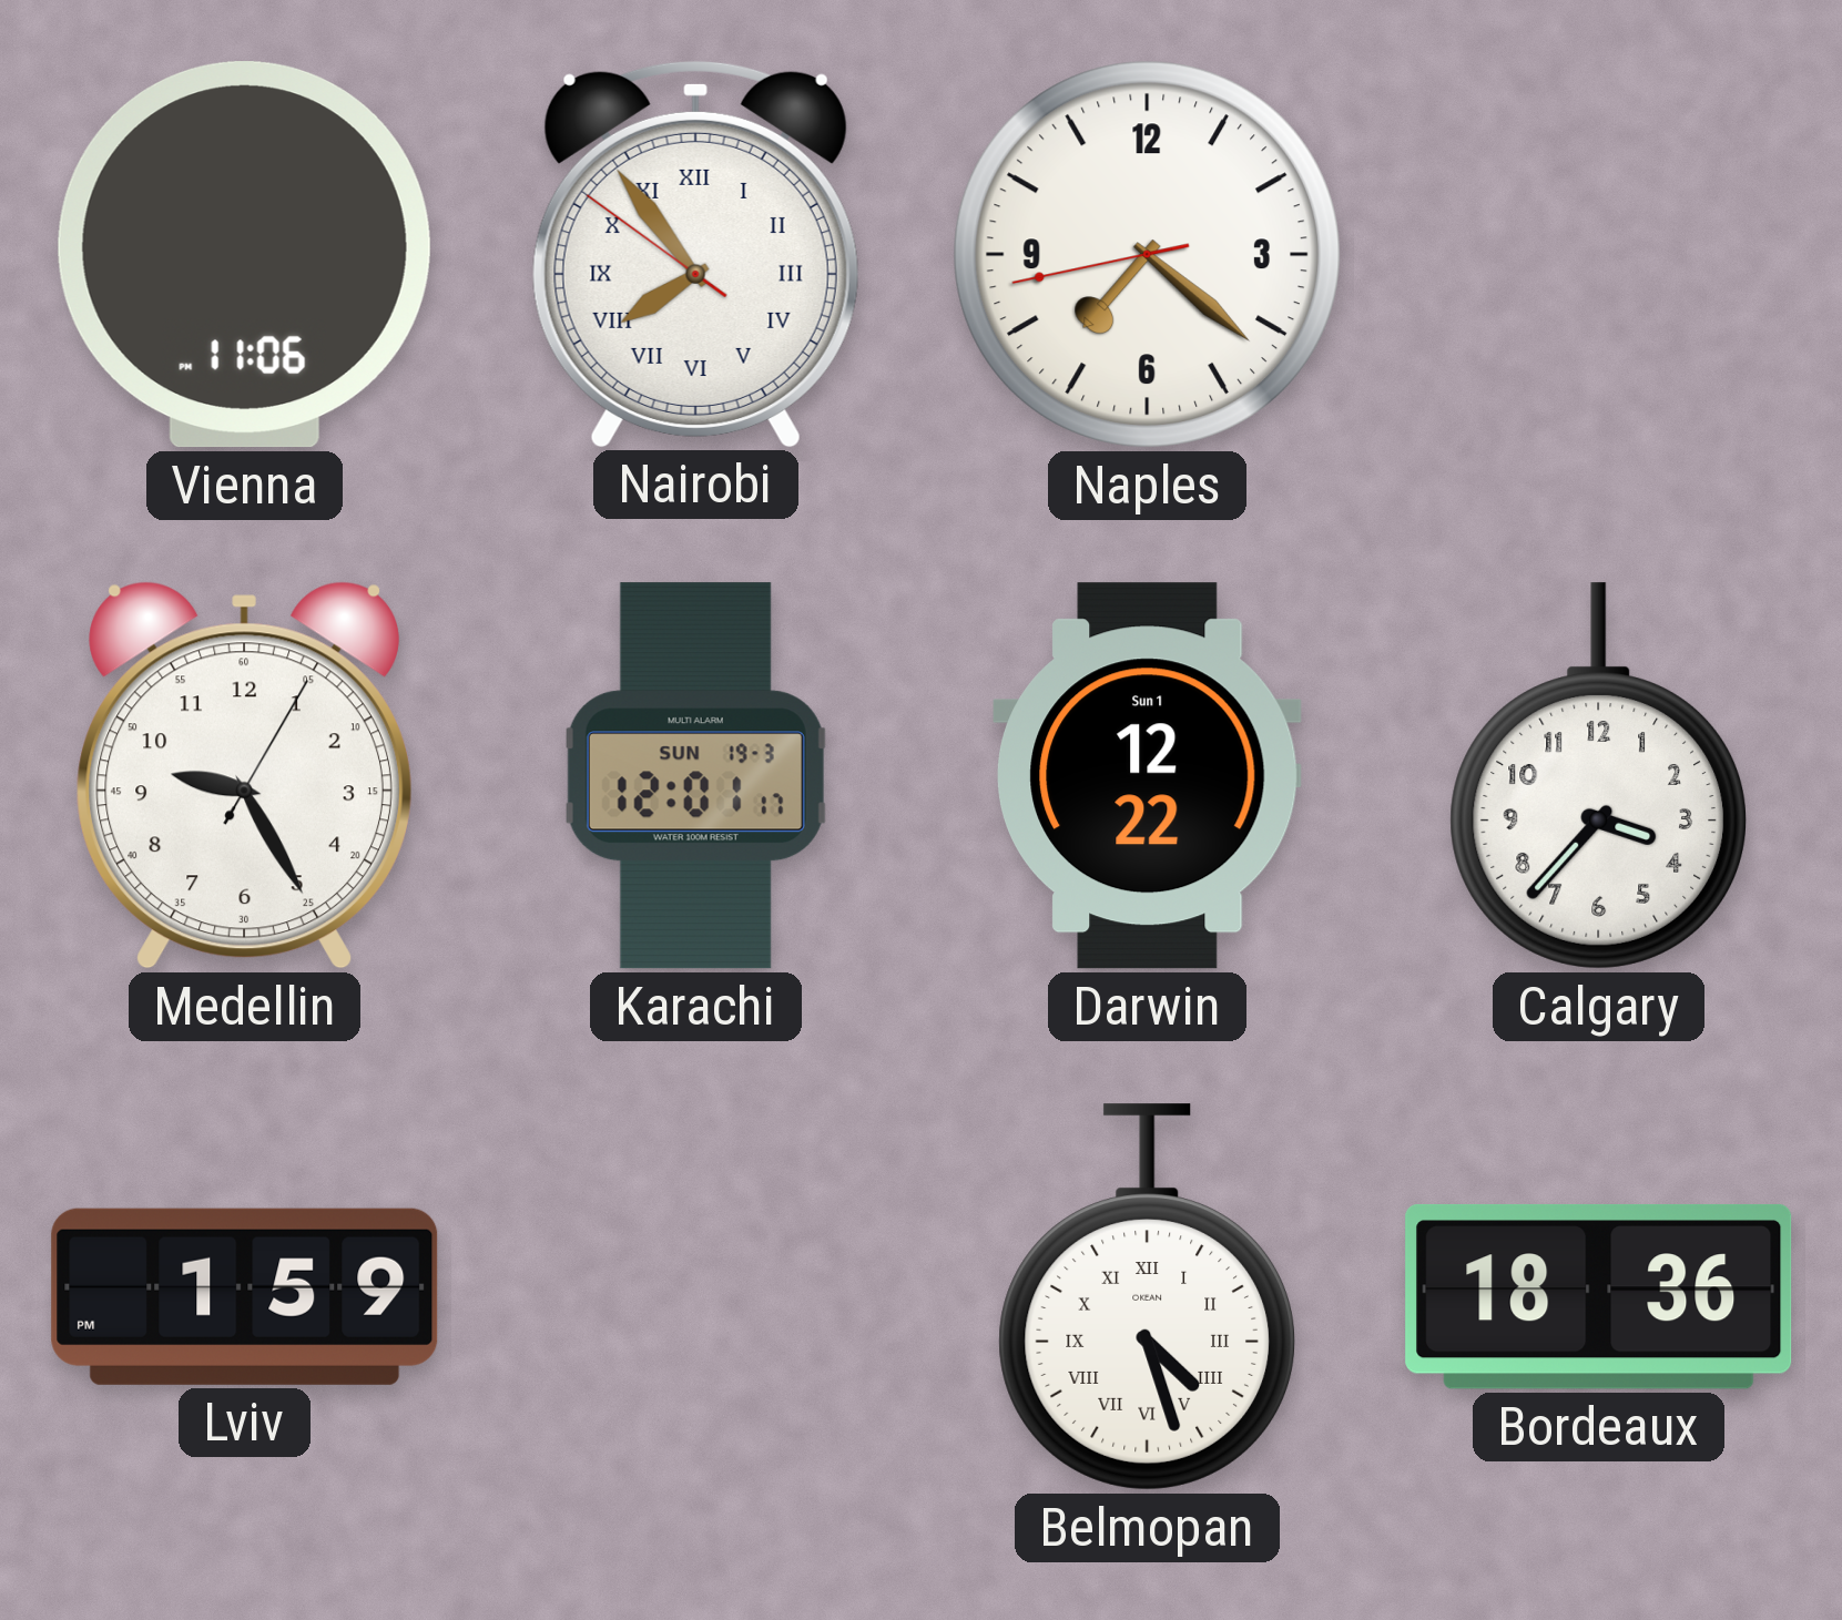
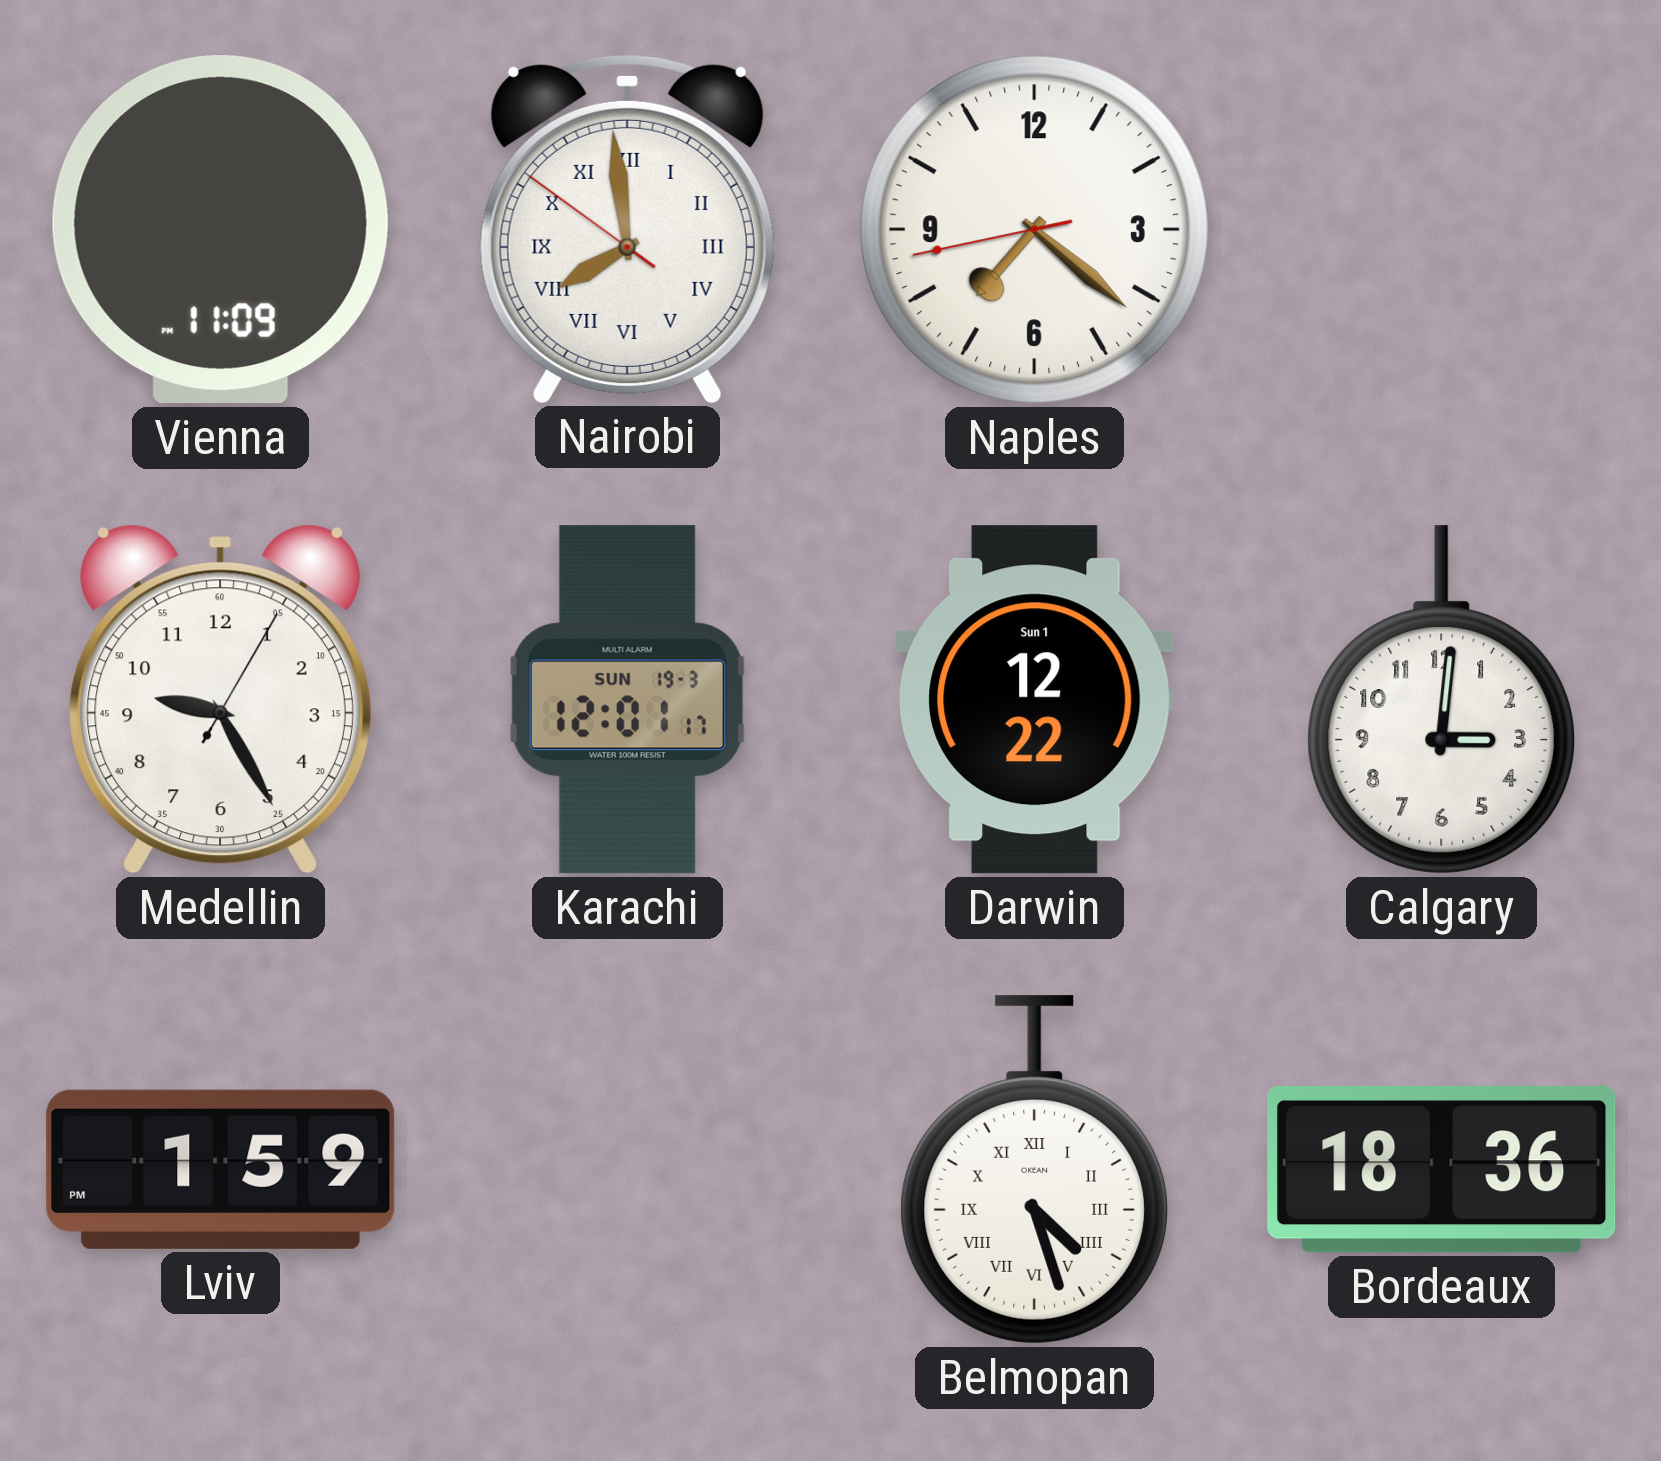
Vienna: 11:06 -> 11:09
Nairobi: 7:53 -> 7:58
Calgary: 3:37 -> 3:01
